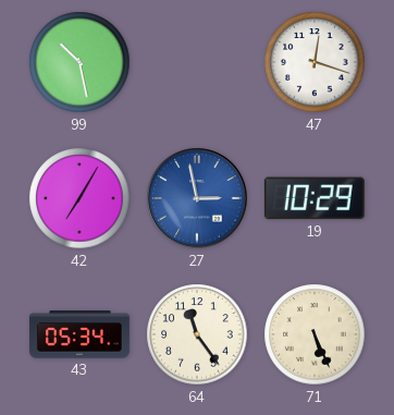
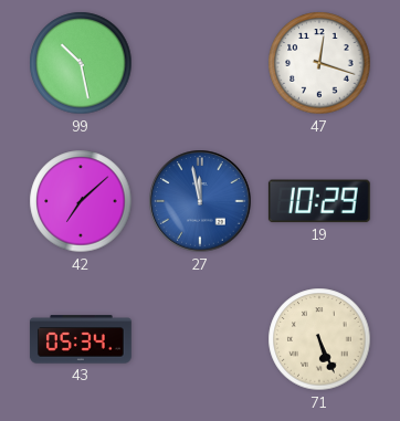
42: 7:05 -> 7:08
27: 2:58 -> 11:58
64: 11:24 -> none
